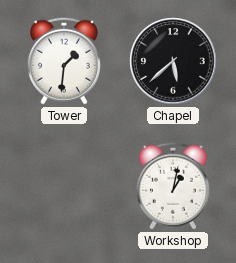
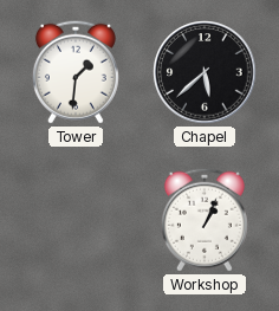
Workshop: 1:02 -> 1:04
